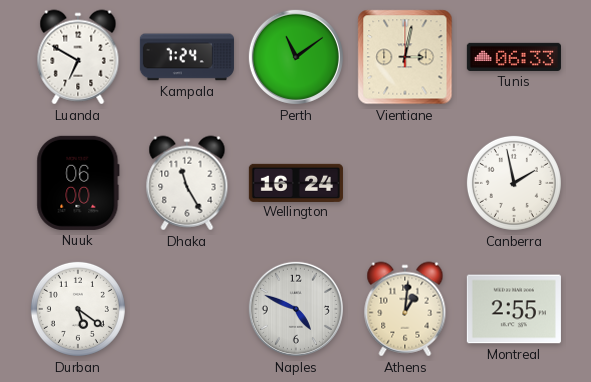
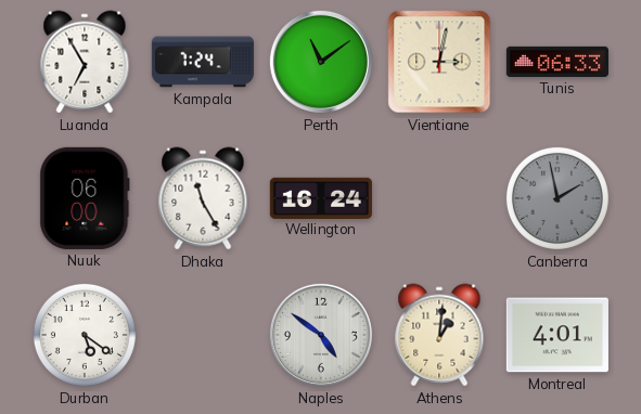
Luanda: 6:50 -> 6:55
Canberra dial: white -> grey
Naples: 4:49 -> 4:51
Montreal: 2:55 -> 4:01
